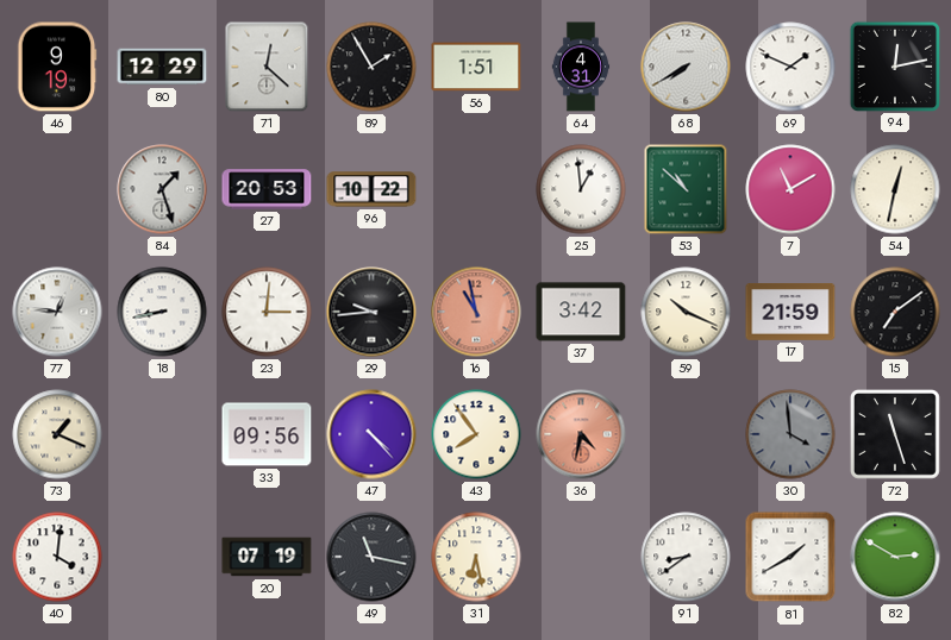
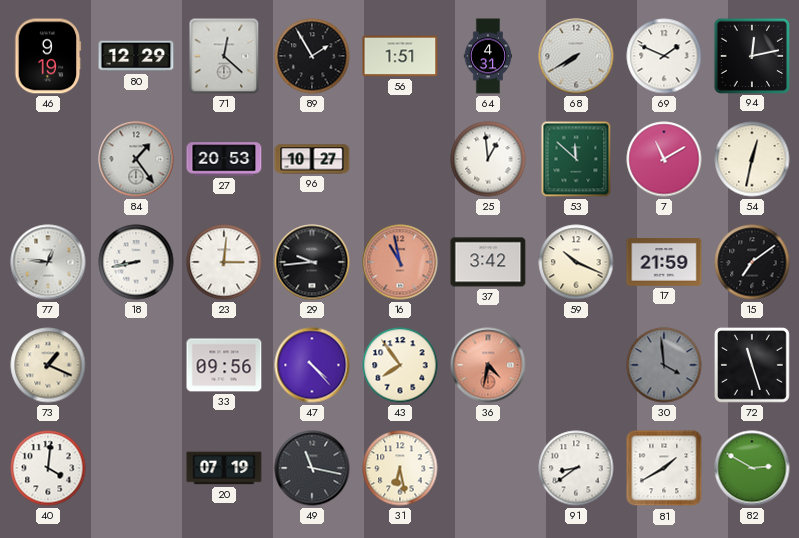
84: 1:27 -> 1:24
96: 10:22 -> 10:27
53: 10:52 -> 11:52
